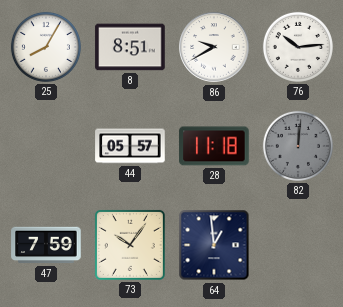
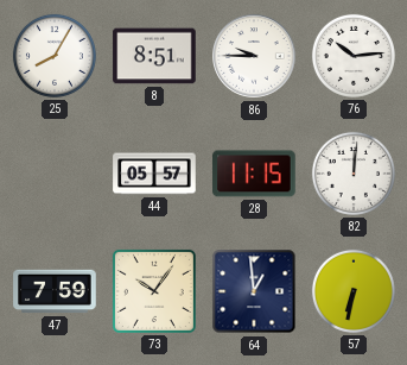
86: 9:40 -> 9:45
28: 11:18 -> 11:15
82 dial: grey -> white
57: none -> 6:32
